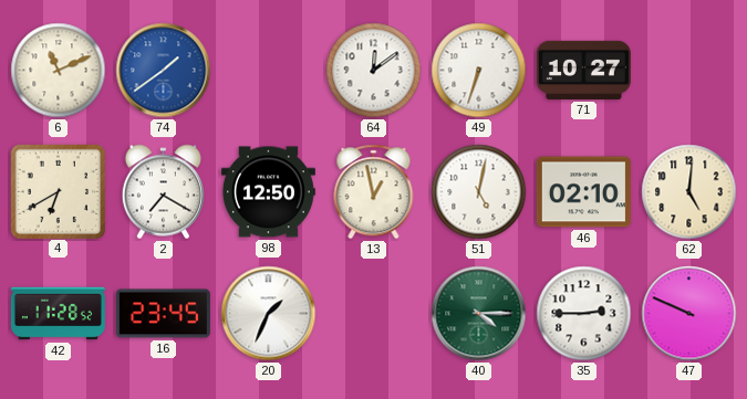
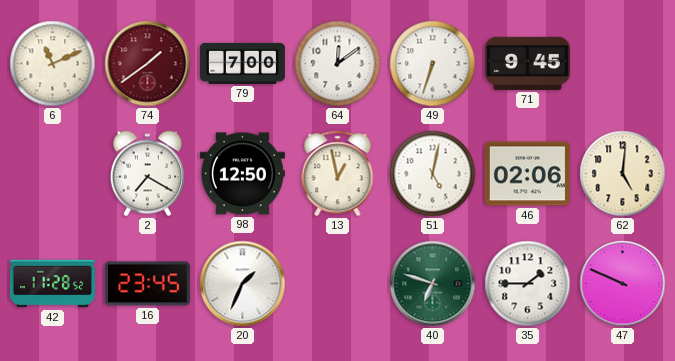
74 dial: blue -> burgundy
79: none -> 7:00
71: 10:27 -> 9:45
4: 6:40 -> none
46: 02:10 -> 02:06
40: 4:15 -> 6:48
35: 2:45 -> 1:45
